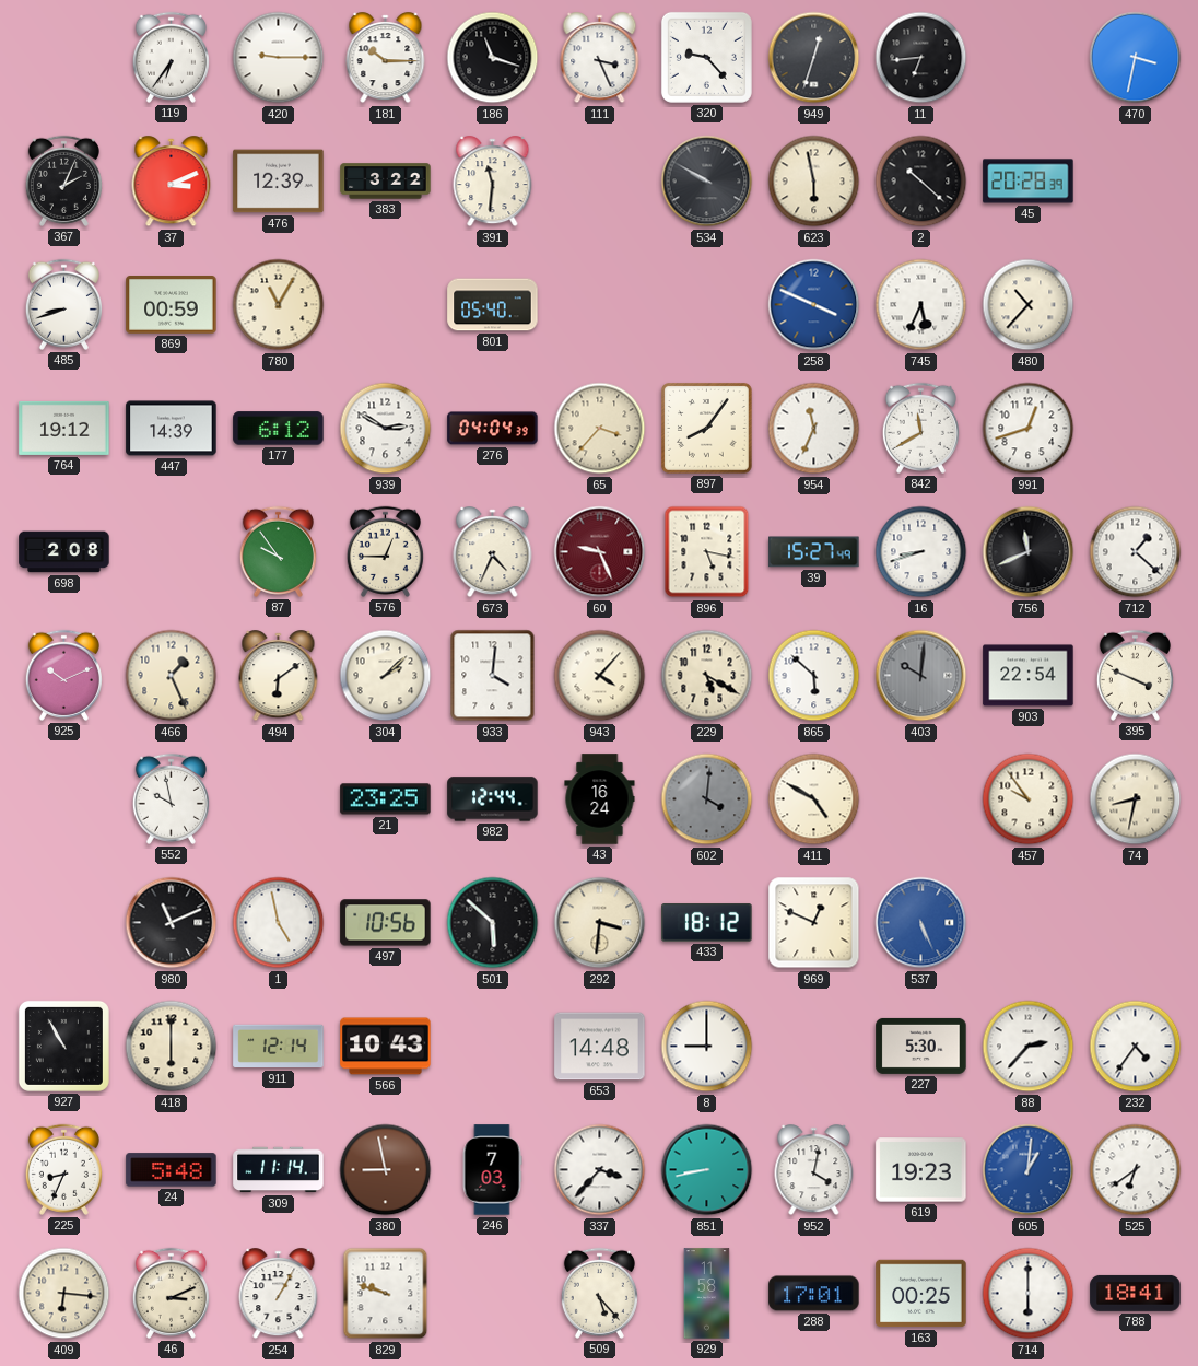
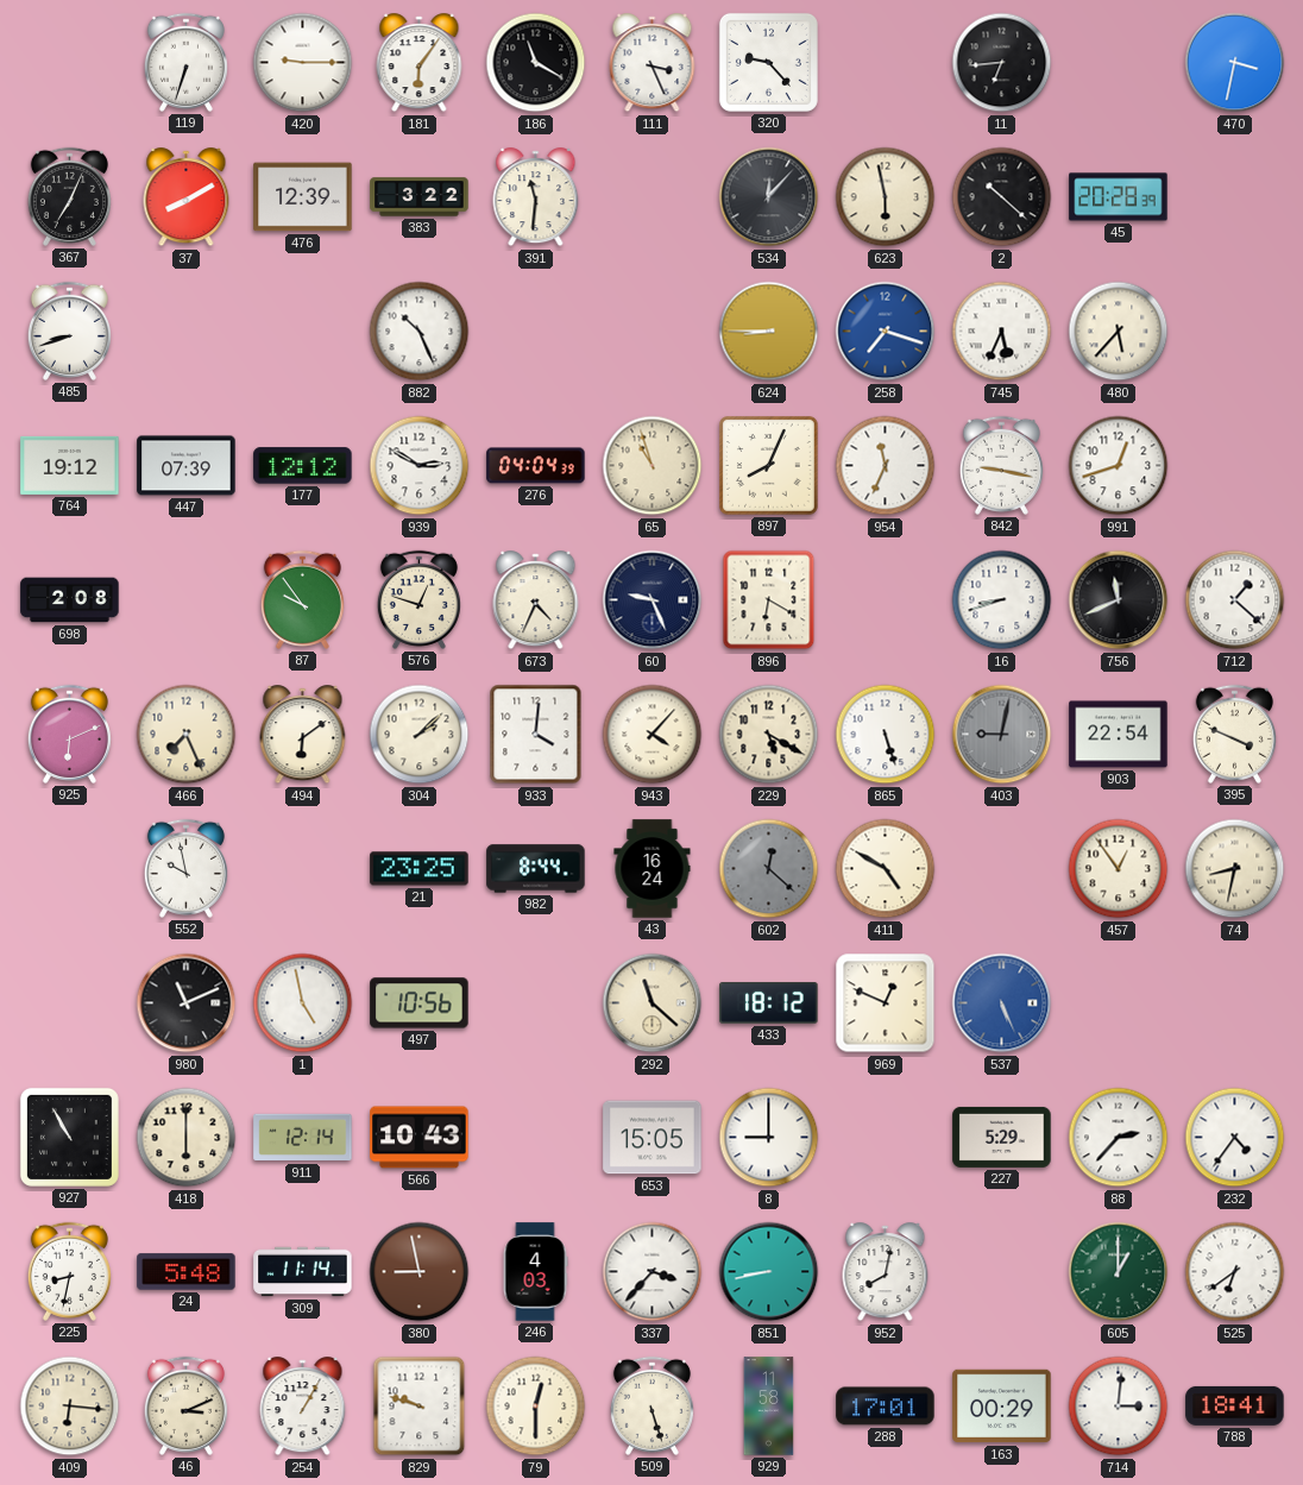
119: 6:36 -> 6:33
181: 10:15 -> 6:06
186: 11:18 -> 11:20
949: 12:33 -> none
367: 2:04 -> 7:04
37: 3:11 -> 8:10
534: 9:50 -> 12:07
869: 00:59 -> none
780: 11:05 -> none
882: none -> 10:26
801: 05:40 -> none
624: none -> 8:45
258: 3:49 -> 7:18
480: 10:37 -> 5:37
447: 14:39 -> 07:39
177: 6:12 -> 12:12
65: 3:37 -> 10:57
897: 8:06 -> 8:04
842: 11:40 -> 9:17
576: 12:45 -> 12:48
60 dial: burgundy -> navy
896: 5:17 -> 6:20
39: 15:27 -> none
925: 10:11 -> 6:11
466: 1:26 -> 7:26
865: 5:52 -> 5:27
403: 10:01 -> 9:02
982: 12:44 -> 8:44
602: 4:01 -> 12:22
457: 9:54 -> 12:54
501: 5:52 -> none
292: 3:31 -> 11:22
653: 14:48 -> 15:05
227: 5:30 -> 5:29
225: 8:34 -> 8:32
246: 7:03 -> 4:03
952: 4:02 -> 8:02
619: 19:23 -> none
605: 1:01 -> 1:00
605 dial: blue -> green
79: none -> 12:30
509: 5:23 -> 5:27
163: 00:25 -> 00:29
714: 6:00 -> 3:01
